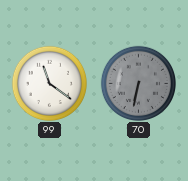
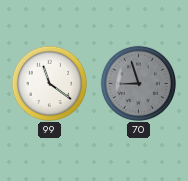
70: 6:32 -> 8:57
